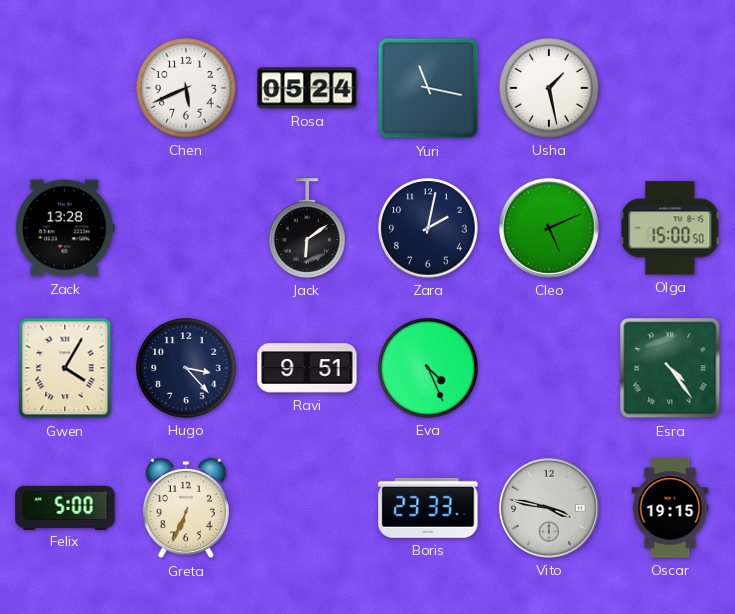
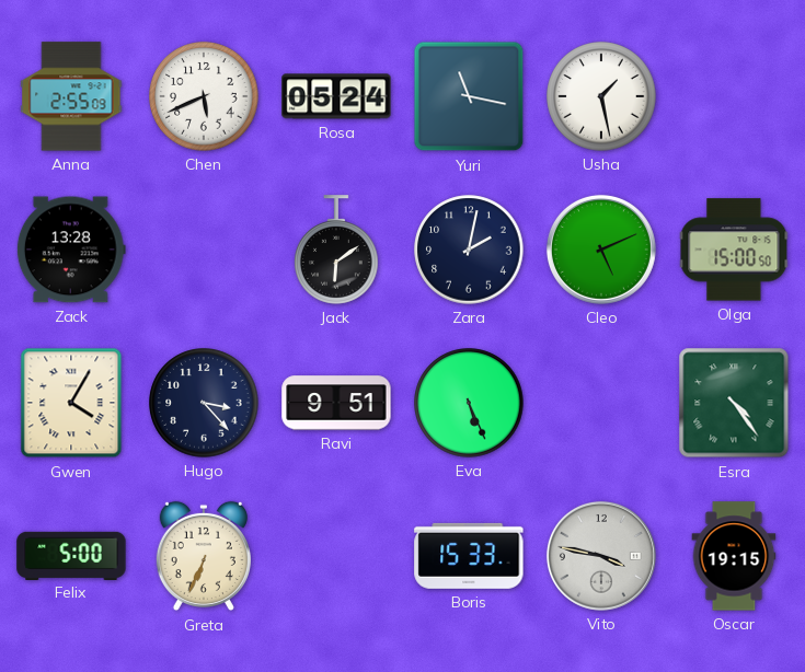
Anna: none -> 2:55
Eva: 4:26 -> 5:26
Boris: 23:33 -> 15:33
